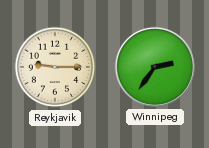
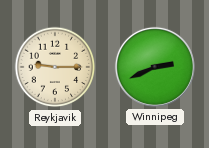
Winnipeg: 2:36 -> 2:41
